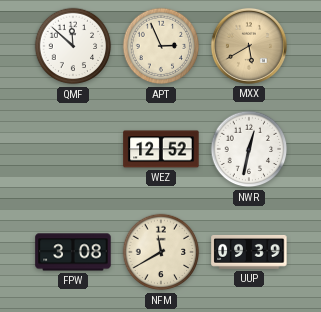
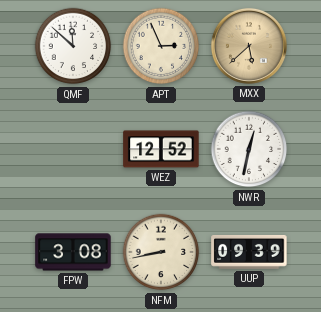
MXX: 5:40 -> 5:38
NFM: 11:40 -> 8:43
